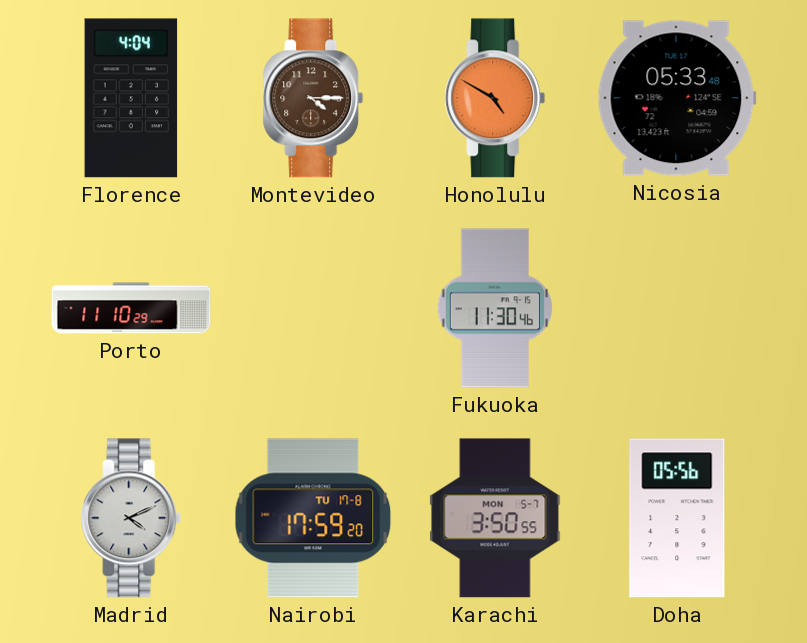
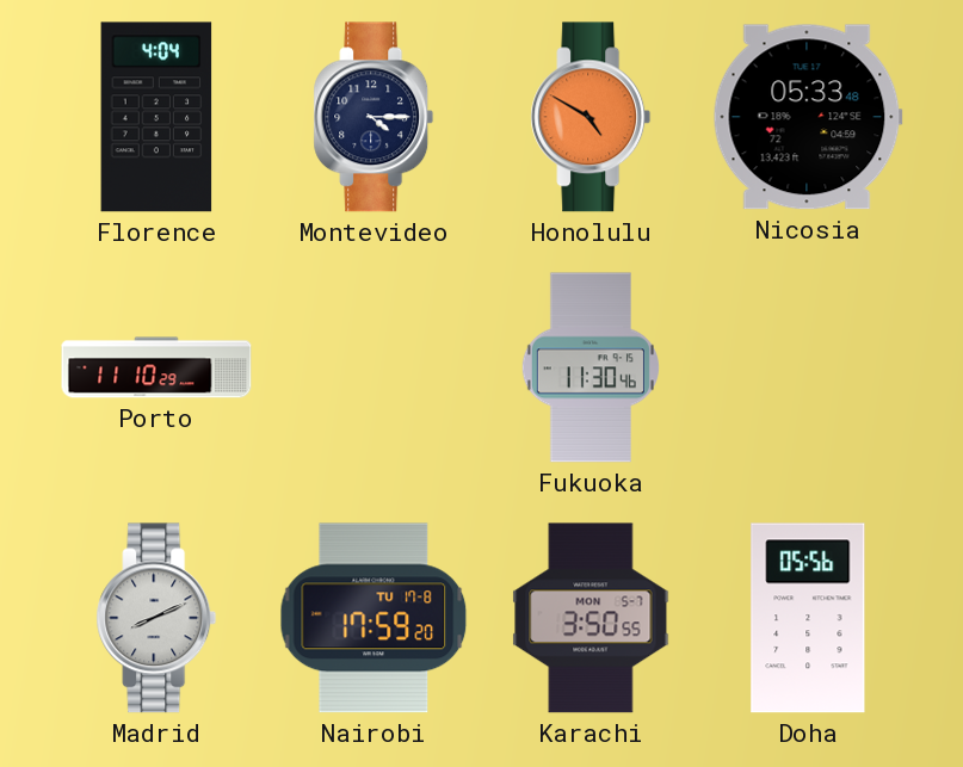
Montevideo dial: brown -> navy
Madrid: 4:11 -> 8:11
